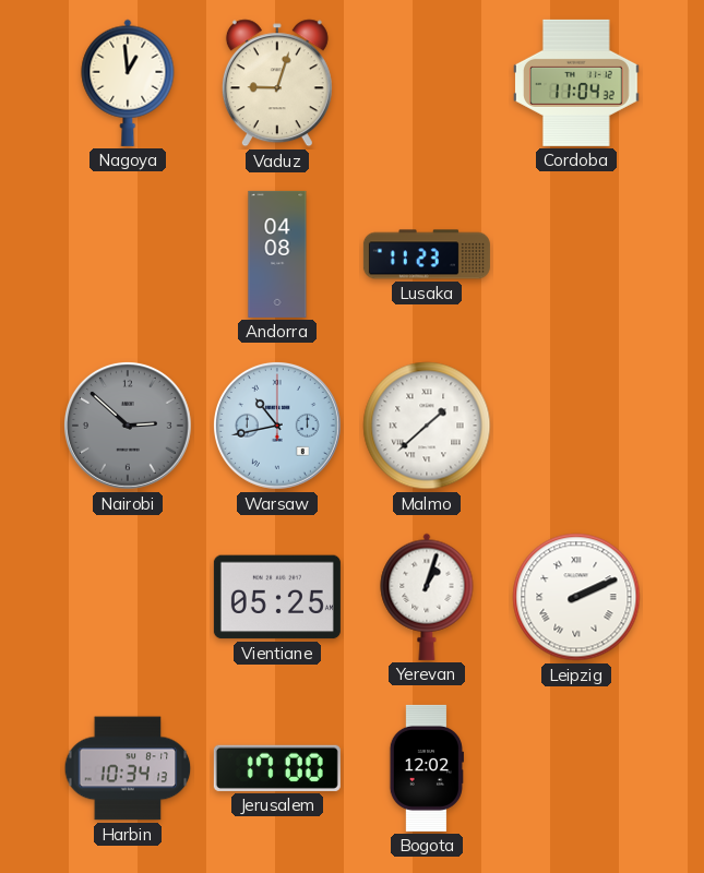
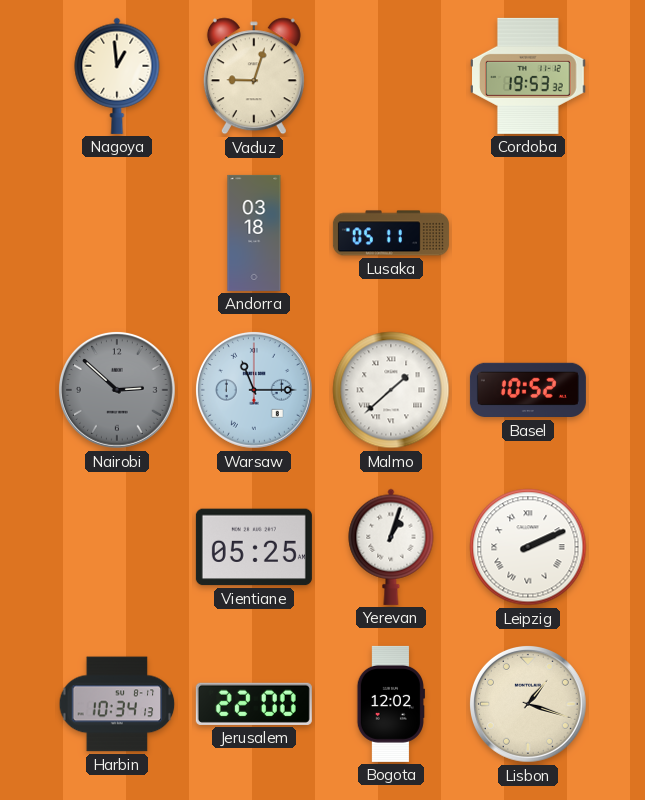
Cordoba: 11:04 -> 19:53
Andorra: 04:08 -> 03:18
Lusaka: 11:23 -> 05:11
Warsaw: 10:43 -> 11:15
Basel: none -> 10:52
Jerusalem: 17:00 -> 22:00
Lisbon: none -> 1:18
